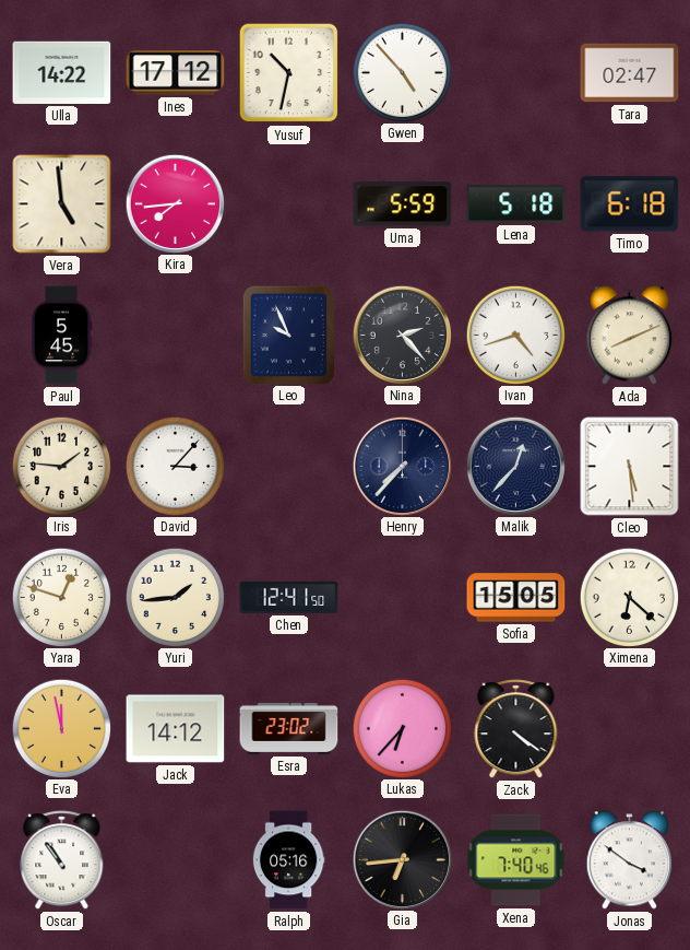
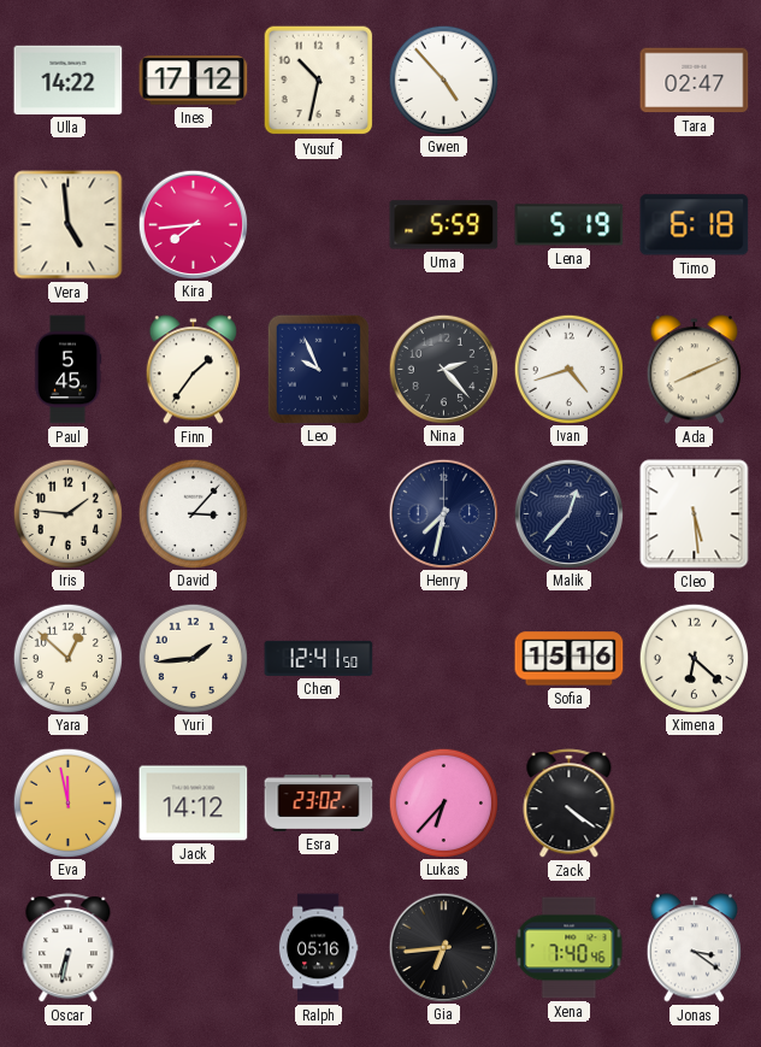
Lena: 5:18 -> 5:19
Finn: none -> 1:36
Henry: 7:37 -> 7:32
Yara: 12:48 -> 12:52
Sofia: 15:05 -> 15:16
Oscar: 10:54 -> 6:32
Jonas: 3:51 -> 3:21
